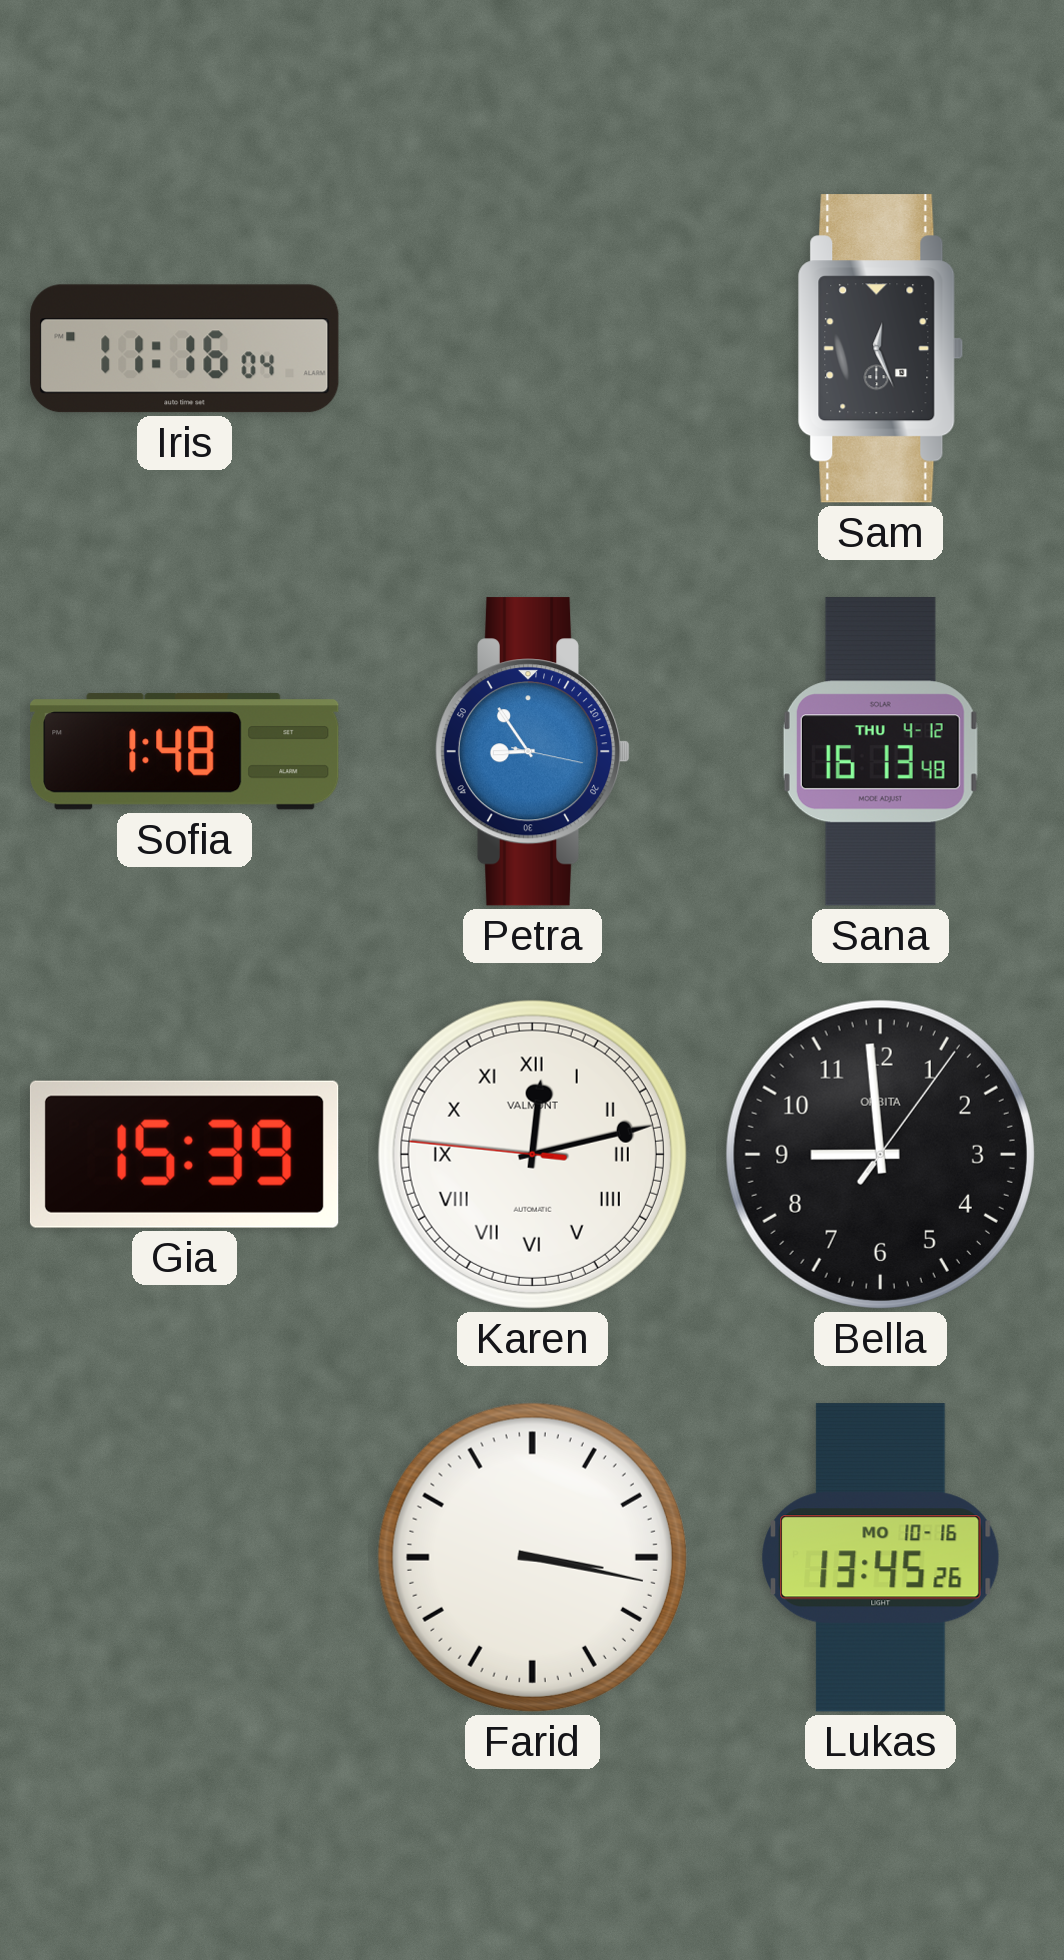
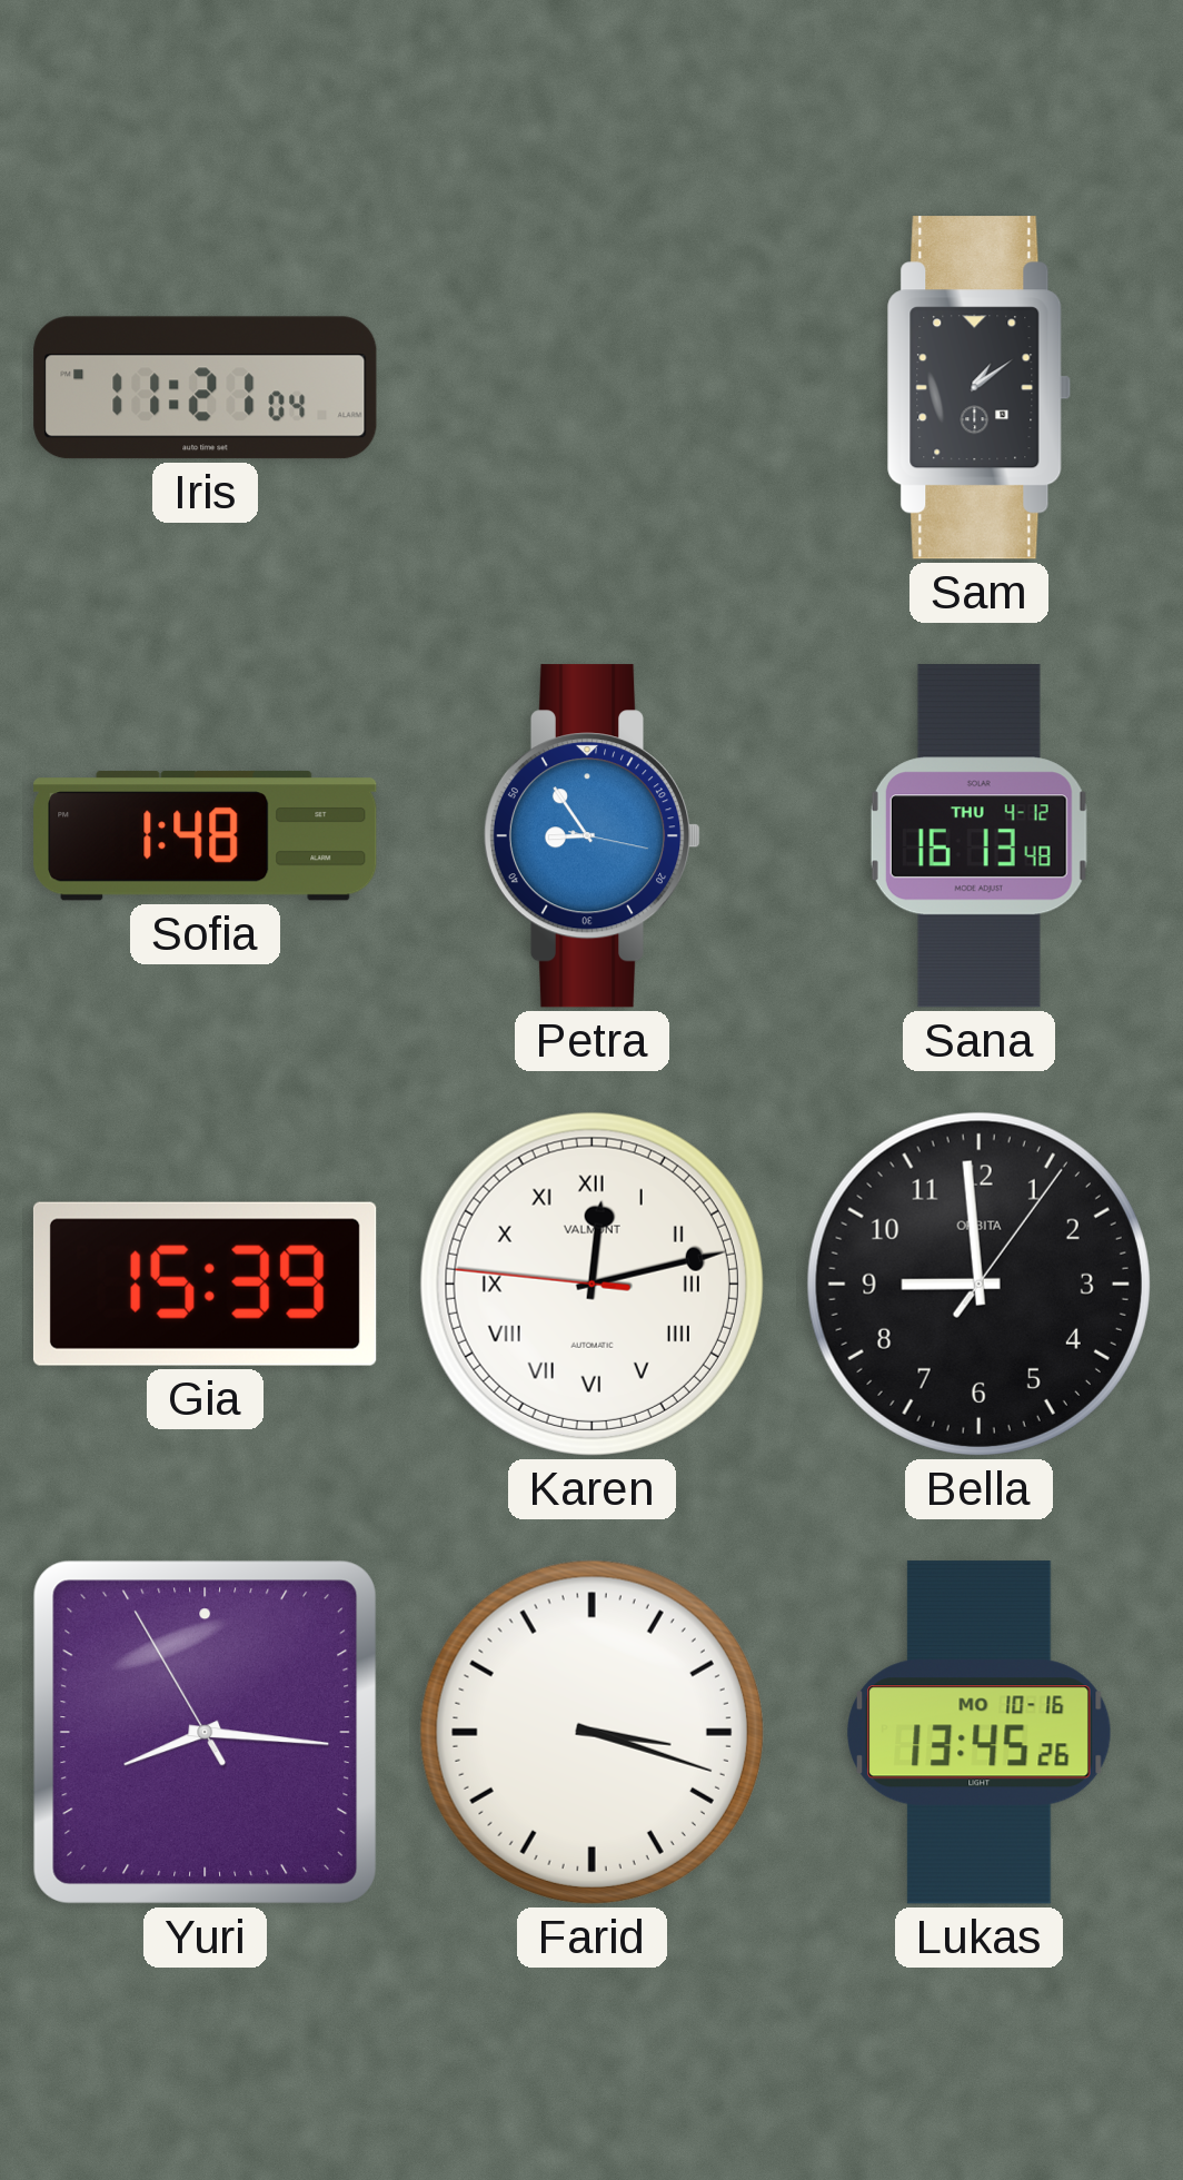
Iris: 11:16 -> 11:21
Sam: 12:26 -> 1:09
Yuri: none -> 8:15
Farid: 3:17 -> 3:18
